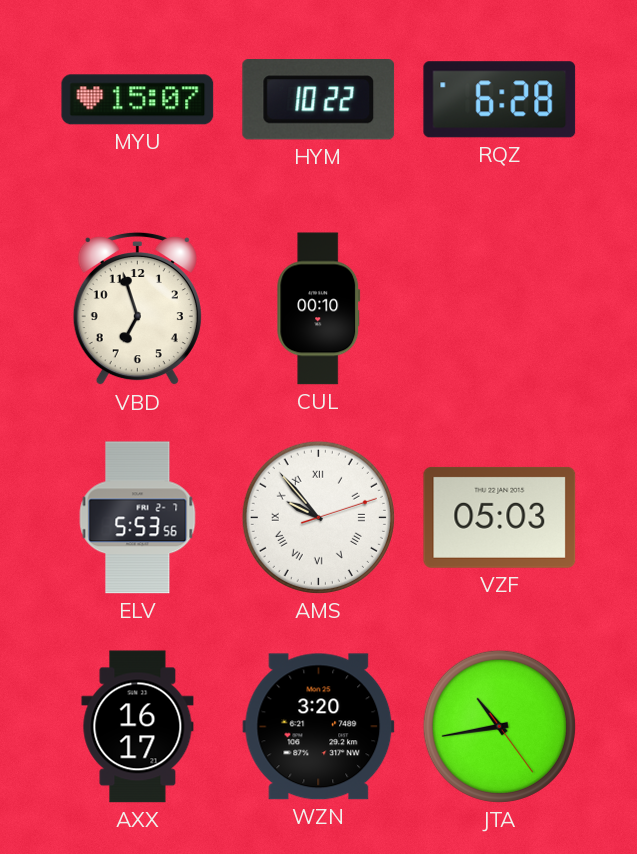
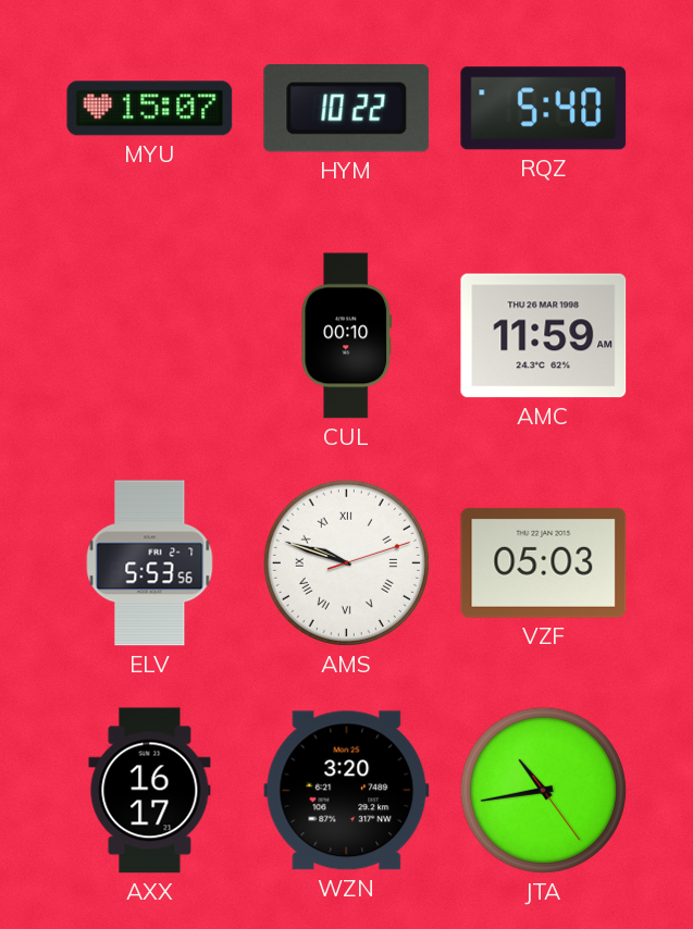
RQZ: 6:28 -> 5:40
VBD: 6:57 -> none
AMC: none -> 11:59
AMS: 9:53 -> 9:48
